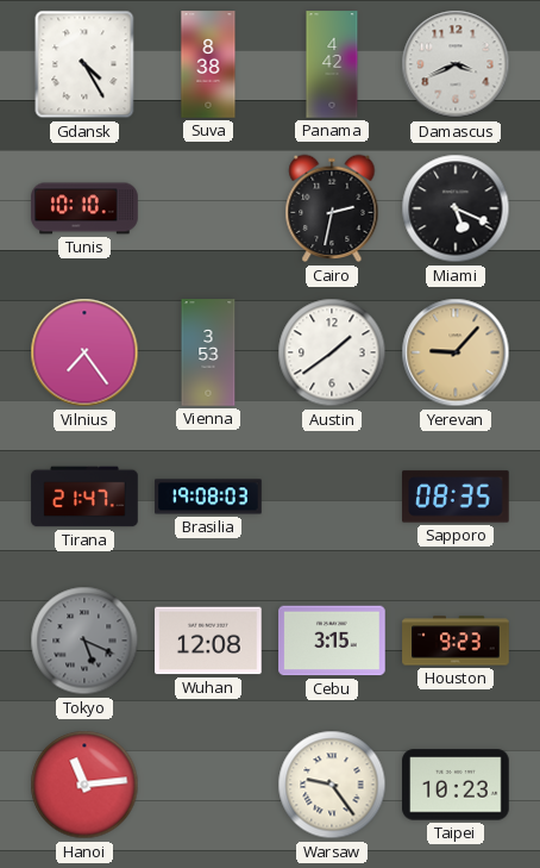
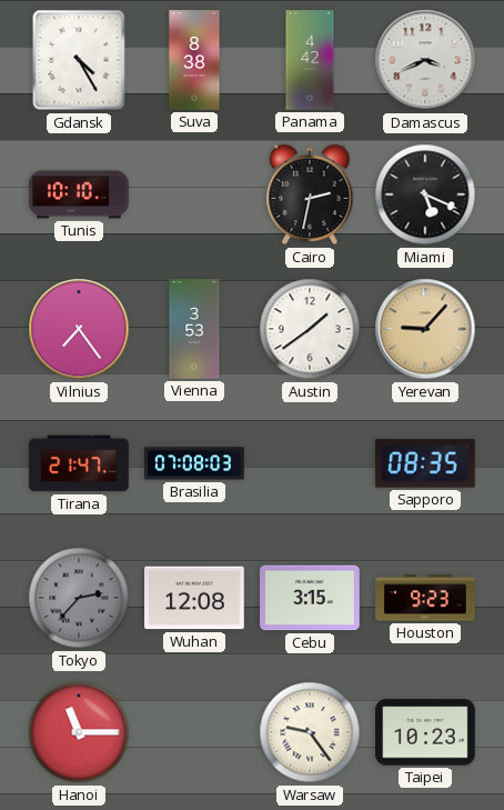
Brasilia: 19:08 -> 07:08
Tokyo: 5:19 -> 2:37
Hanoi: 11:14 -> 11:15
